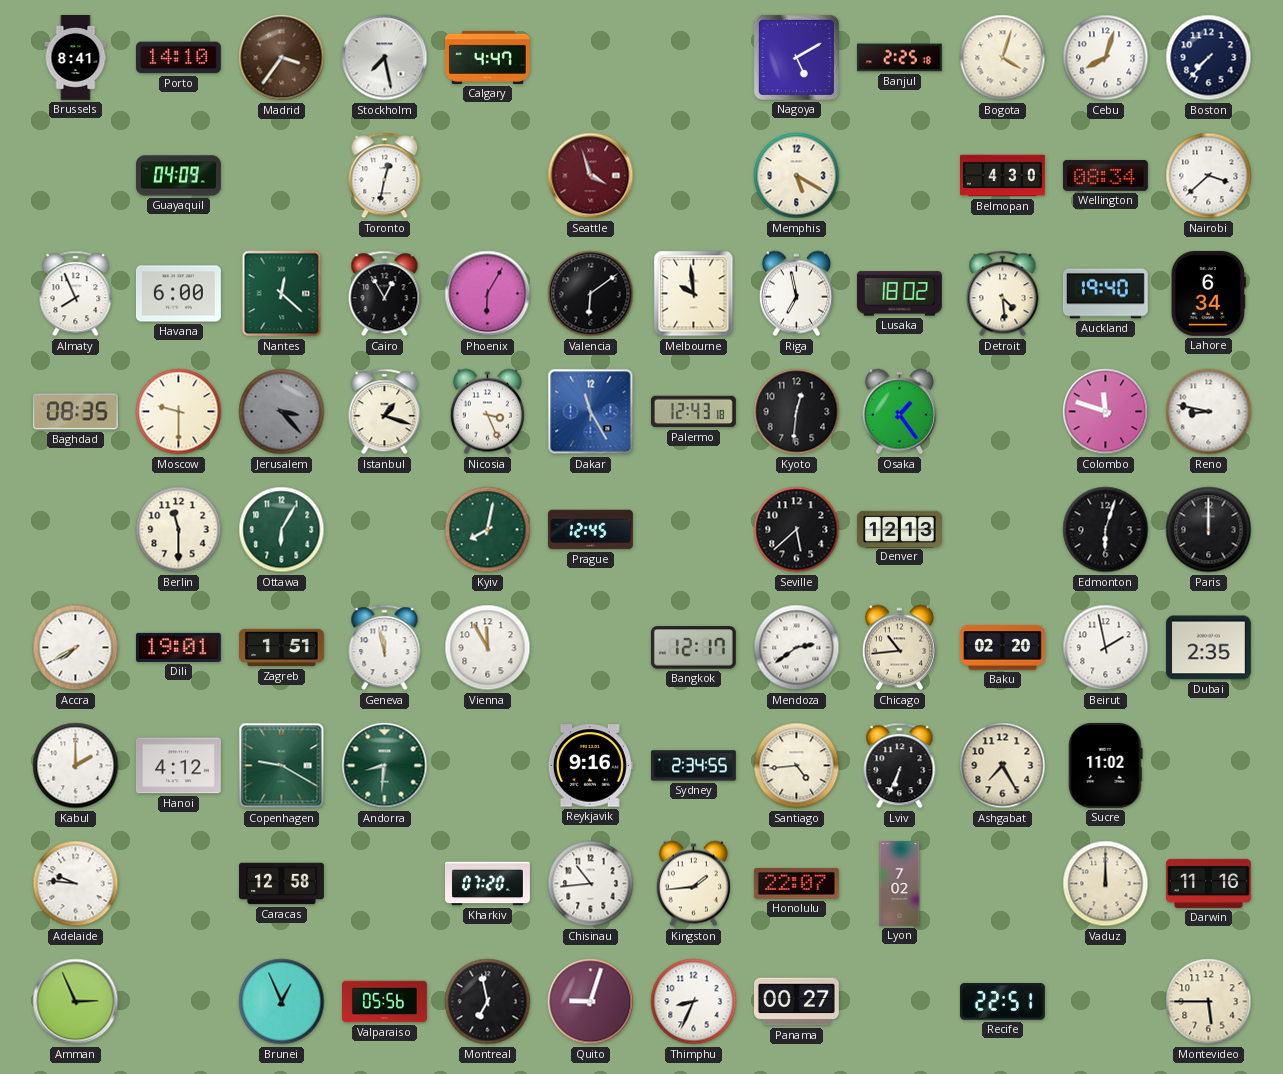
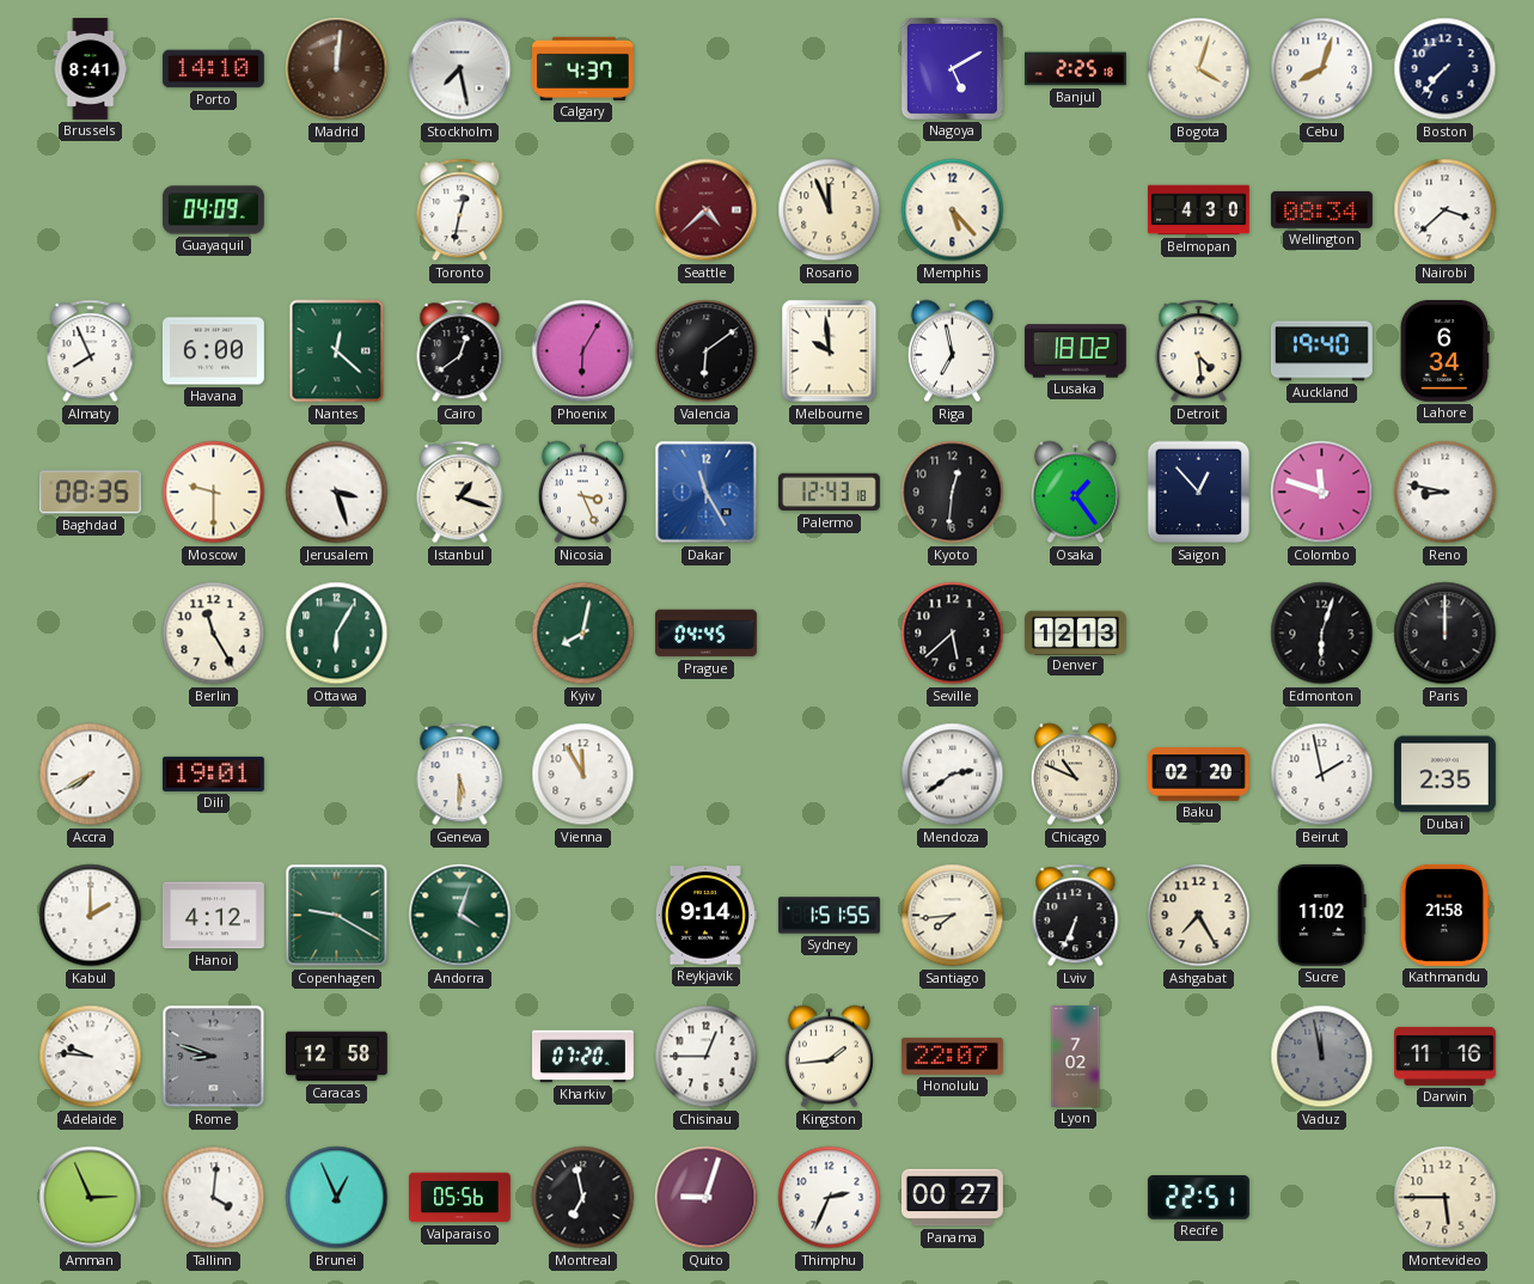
Madrid: 3:36 -> 12:01
Calgary: 4:47 -> 4:37
Seattle: 3:57 -> 4:38
Rosario: none -> 11:56
Memphis: 5:20 -> 5:23
Cairo: 12:55 -> 12:39
Jerusalem: 3:23 -> 3:27
Jerusalem dial: grey -> white
Saigon: none -> 12:53
Berlin: 11:30 -> 11:25
Prague: 12:45 -> 04:45
Zagreb: 1:51 -> none
Geneva: 11:58 -> 5:30
Bangkok: 12:17 -> none
Chicago: 10:44 -> 10:49
Andorra: 8:31 -> 4:03
Reykjavik: 9:16 -> 9:14
Sydney: 2:34 -> 1:51
Santiago: 4:44 -> 7:44
Kathmandu: none -> 21:58
Rome: none -> 8:48
Chisinau: 10:44 -> 12:45
Vaduz: 12:00 -> 11:58
Vaduz dial: cream -> grey
Tallinn: none -> 4:01
Thimphu: 8:34 -> 2:34
